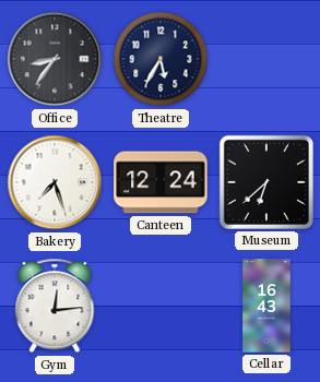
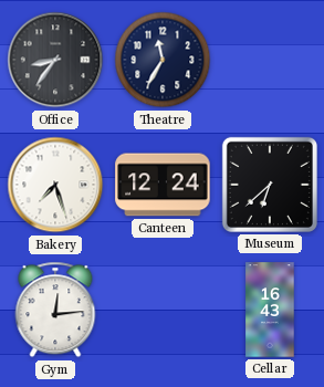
Theatre: 5:35 -> 11:35
